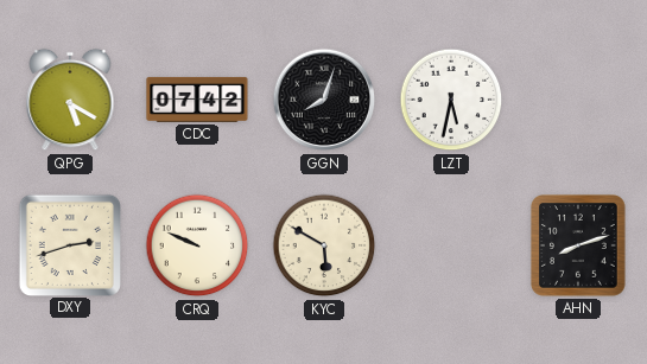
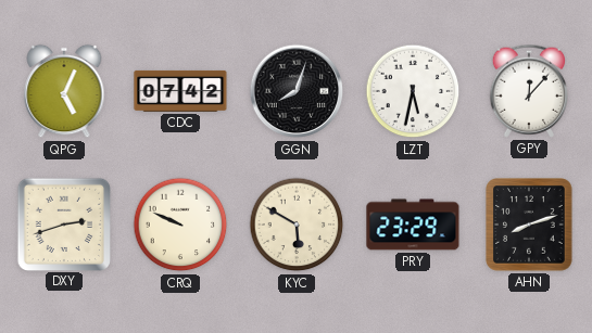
QPG: 5:20 -> 5:04
GPY: none -> 12:07
PRY: none -> 23:29
